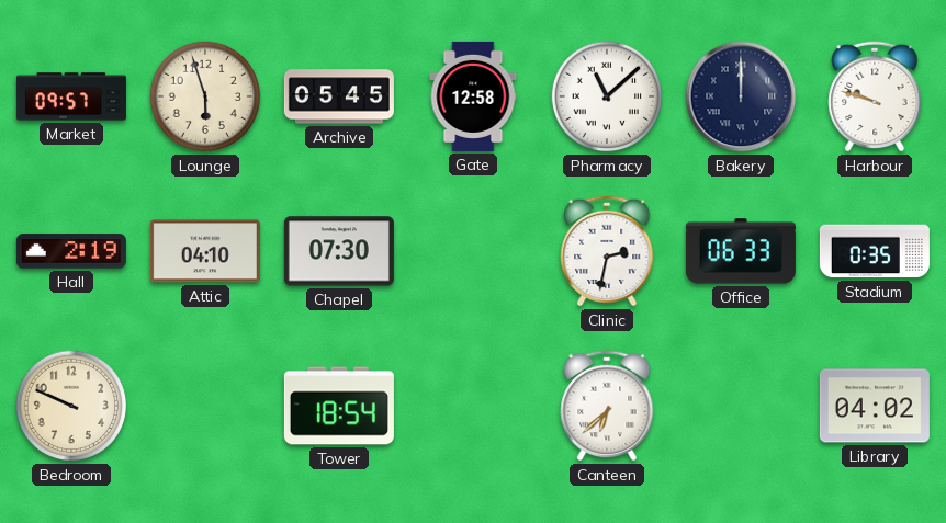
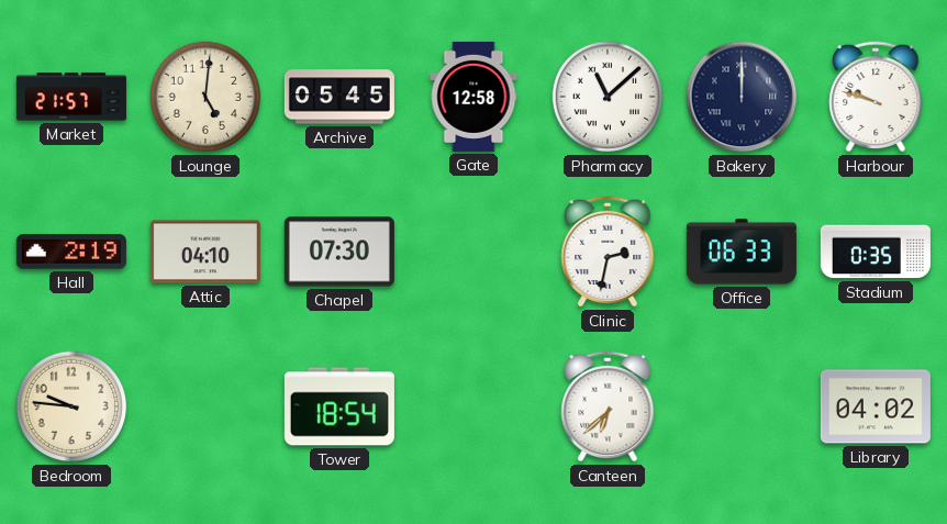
Market: 09:57 -> 21:57
Lounge: 5:57 -> 5:01
Bedroom: 9:49 -> 9:46
